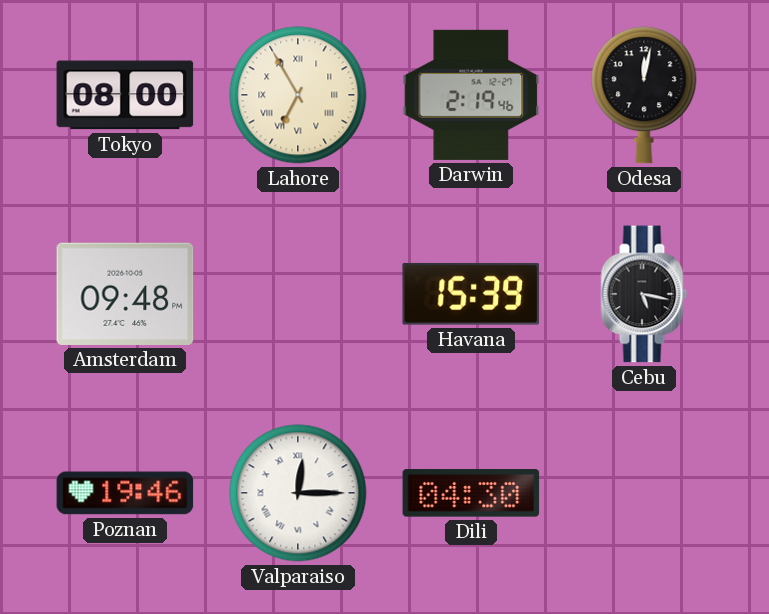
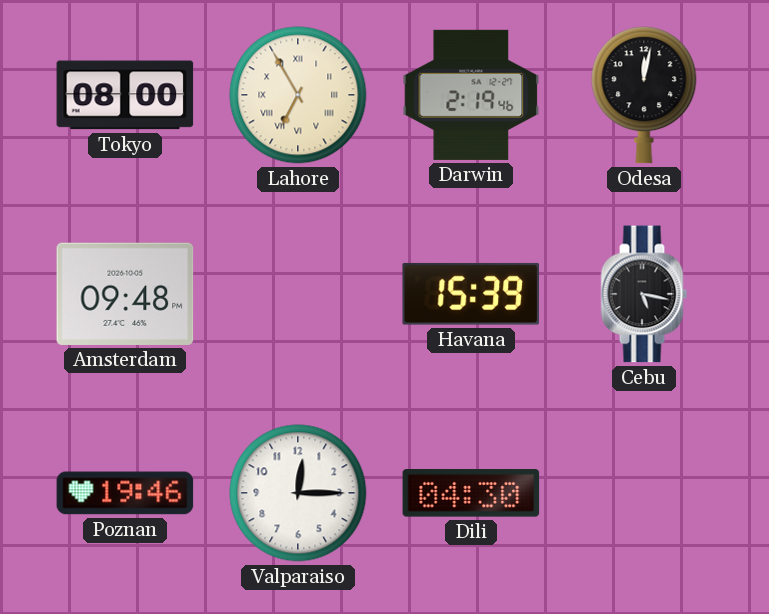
Valparaiso numerals: Roman -> Arabic
